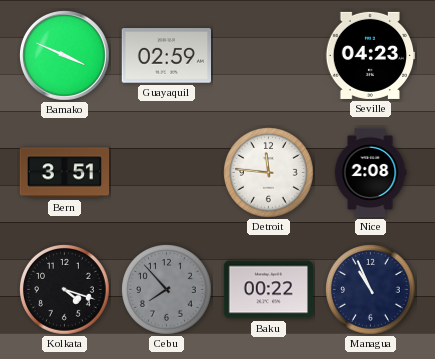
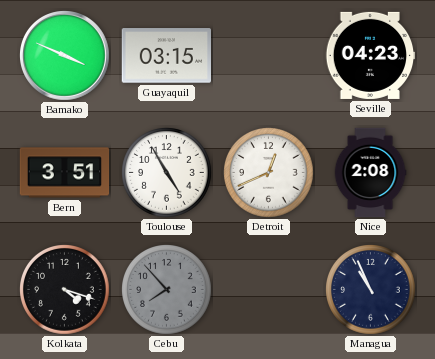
Guayaquil: 02:59 -> 03:15
Toulouse: none -> 4:55
Detroit: 11:46 -> 12:41
Baku: 00:22 -> none
